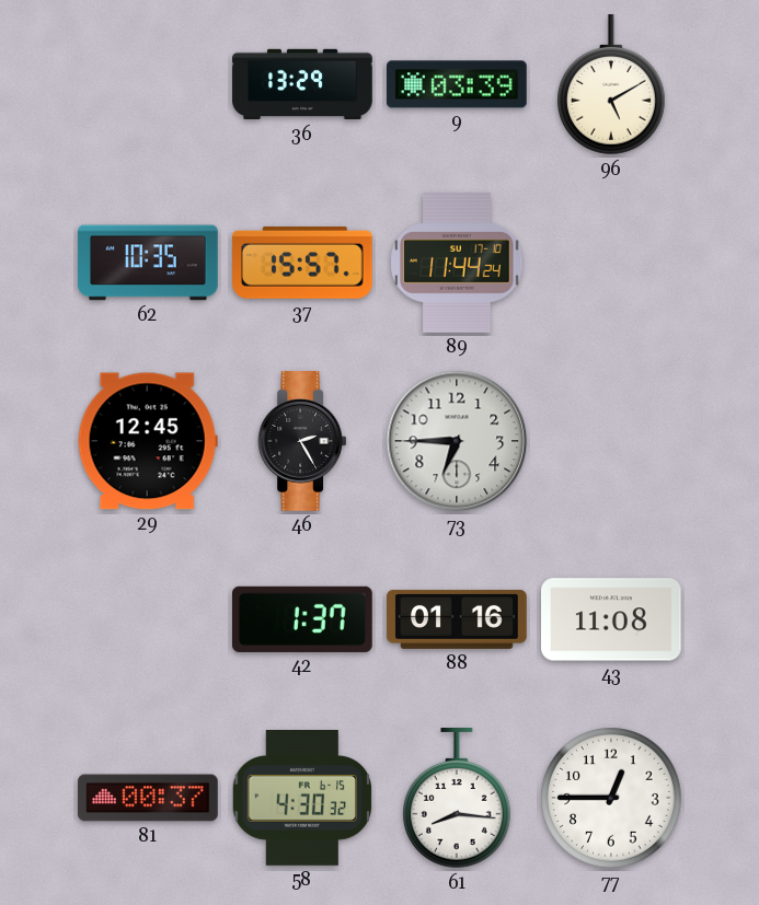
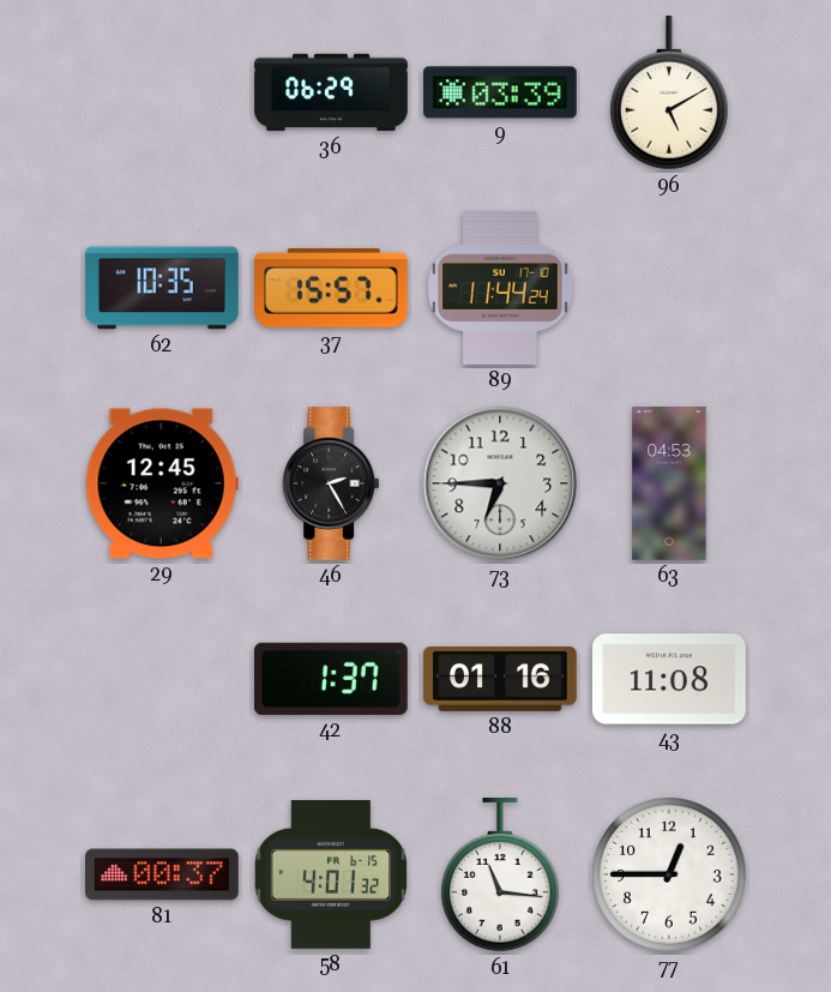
36: 13:29 -> 06:29
63: none -> 04:53
58: 4:30 -> 4:01
61: 8:16 -> 11:16
